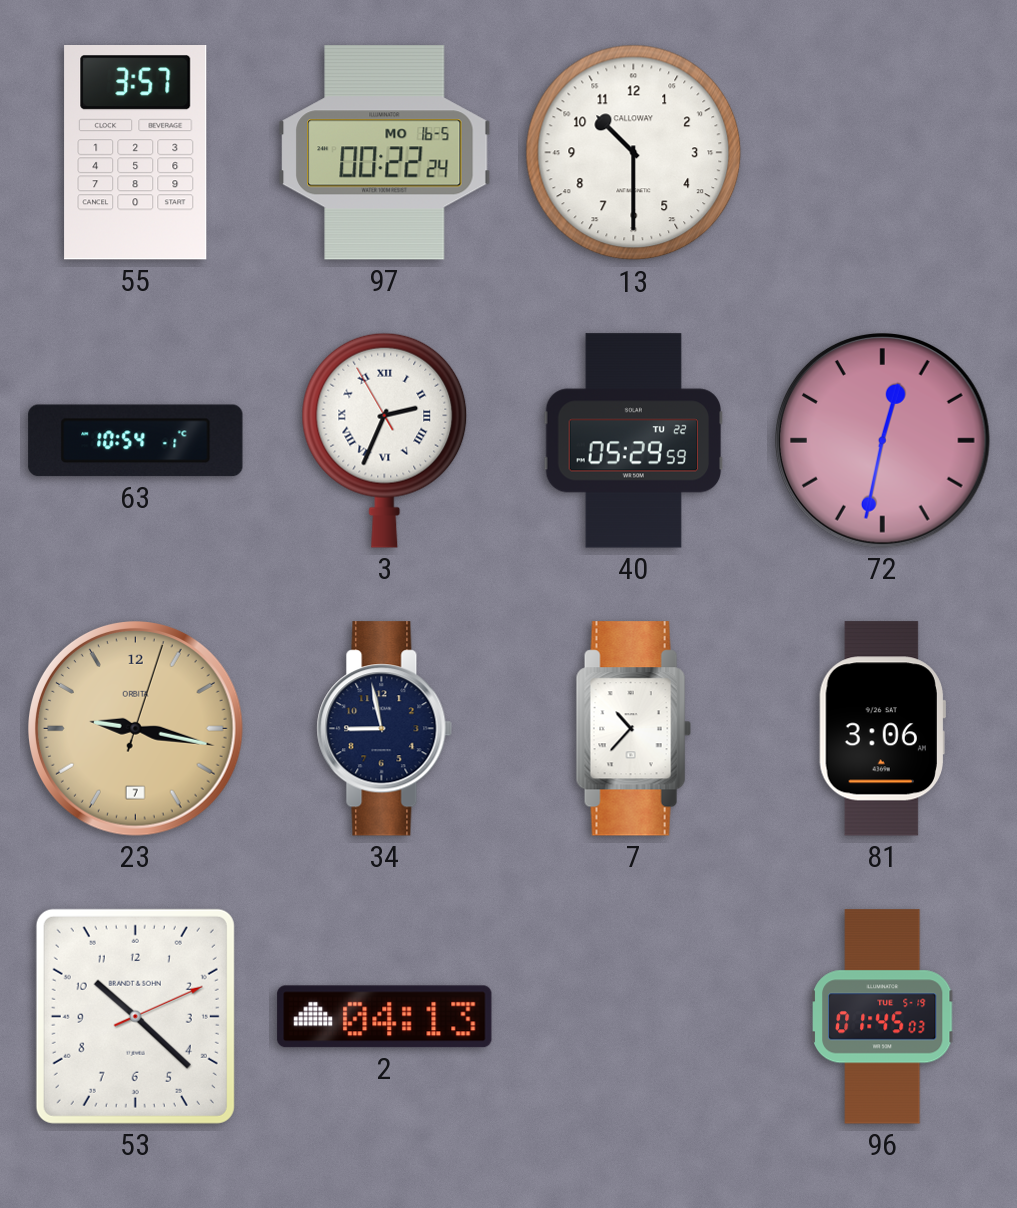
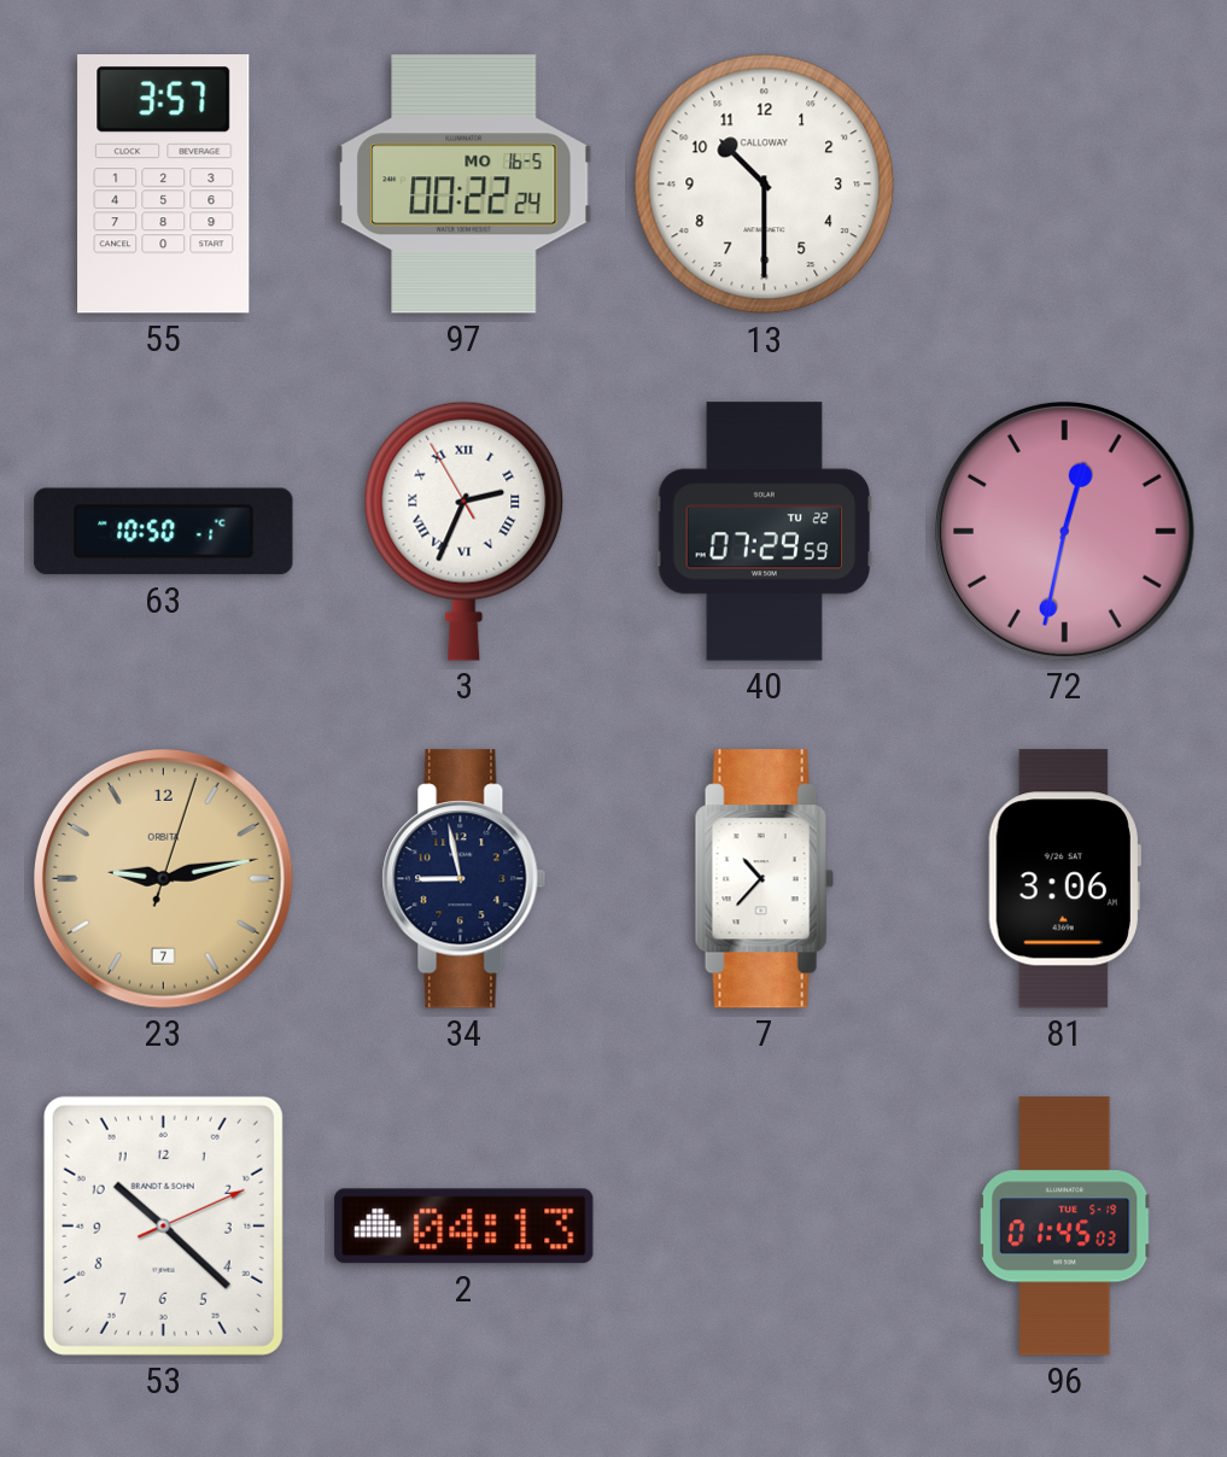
63: 10:54 -> 10:50
40: 05:29 -> 07:29
23: 9:17 -> 9:13
